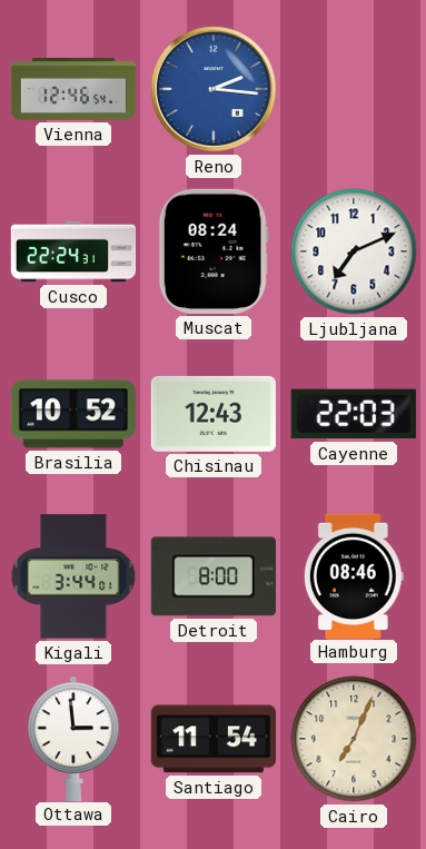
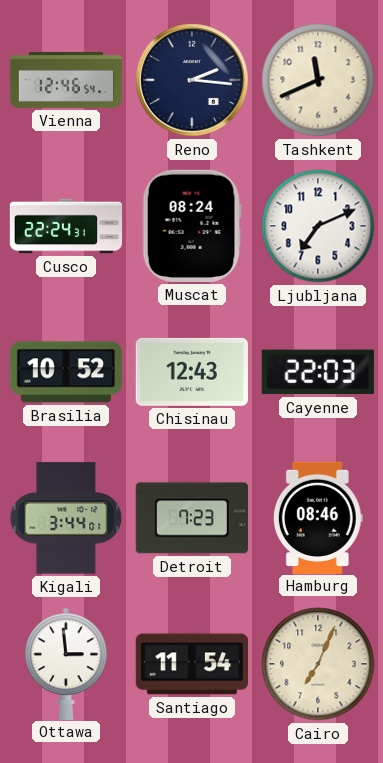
Reno dial: blue -> navy
Tashkent: none -> 11:41
Detroit: 8:00 -> 7:23
